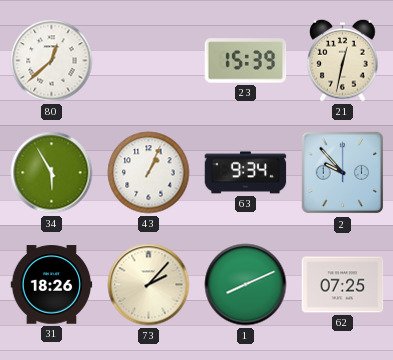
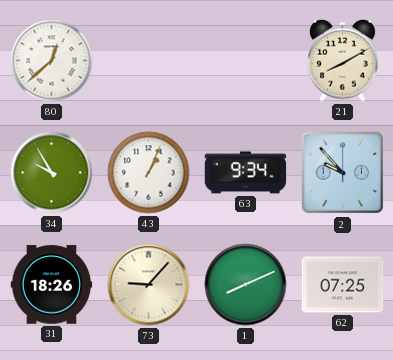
23: 15:39 -> none
21: 12:32 -> 8:10
34: 5:55 -> 9:55
73: 2:07 -> 9:07
